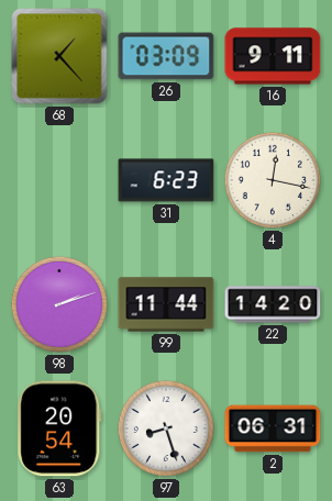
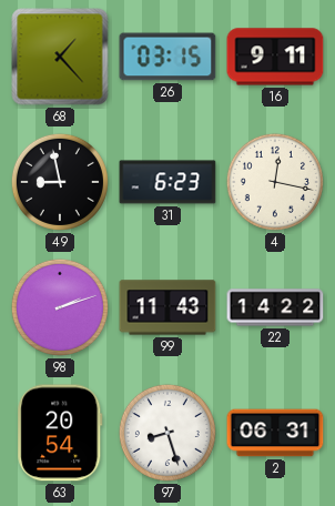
26: 03:09 -> 03:15
49: none -> 8:58
99: 11:44 -> 11:43
22: 14:20 -> 14:22
